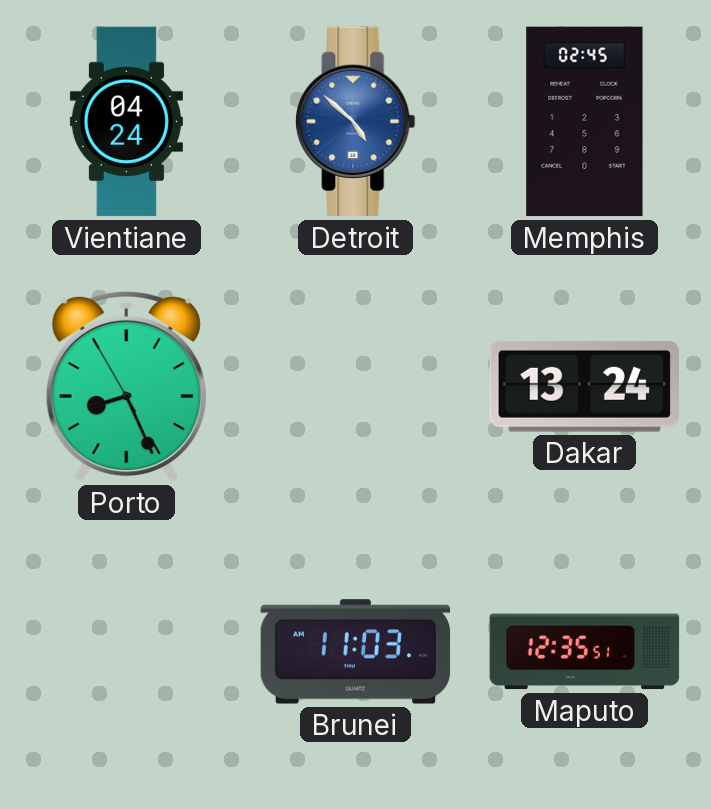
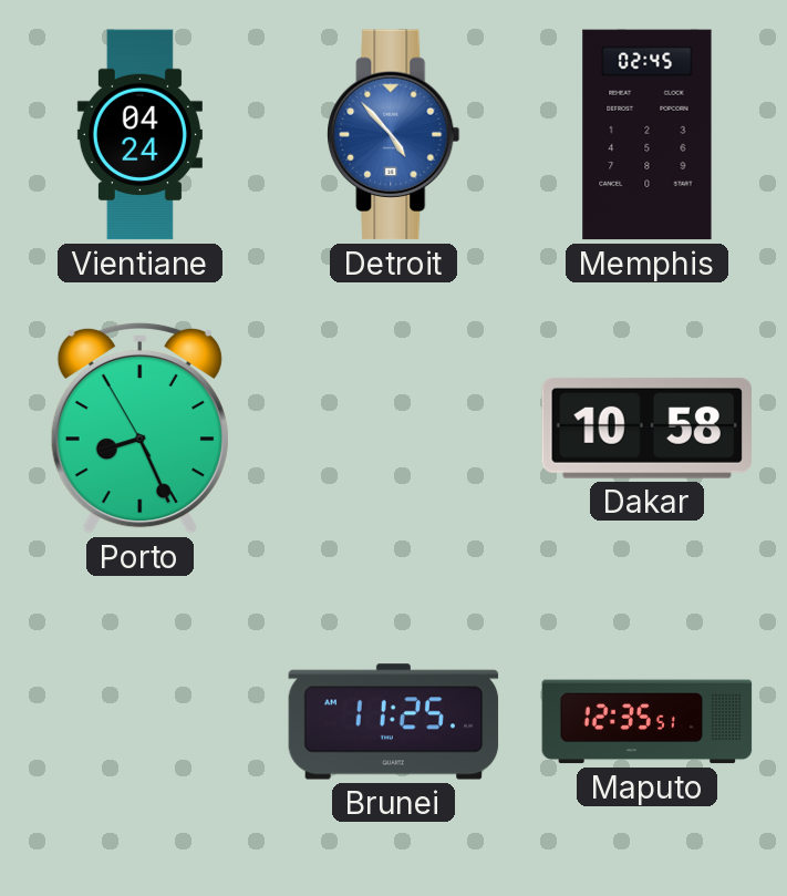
Detroit: 4:52 -> 4:53
Dakar: 13:24 -> 10:58
Brunei: 11:03 -> 11:25
